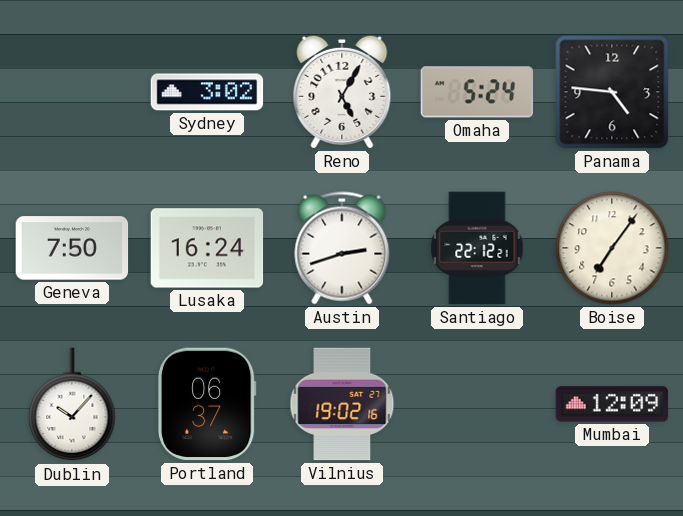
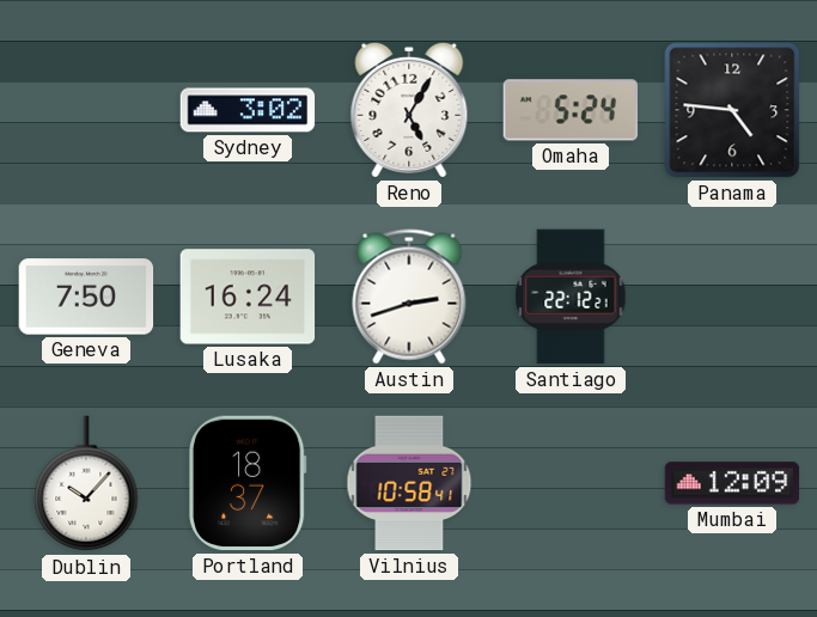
Boise: 7:06 -> none
Portland: 06:37 -> 18:37
Vilnius: 19:02 -> 10:58
